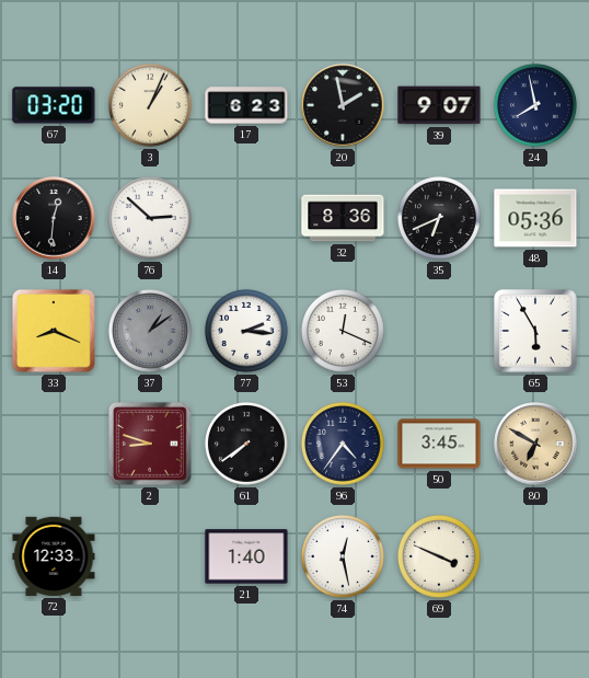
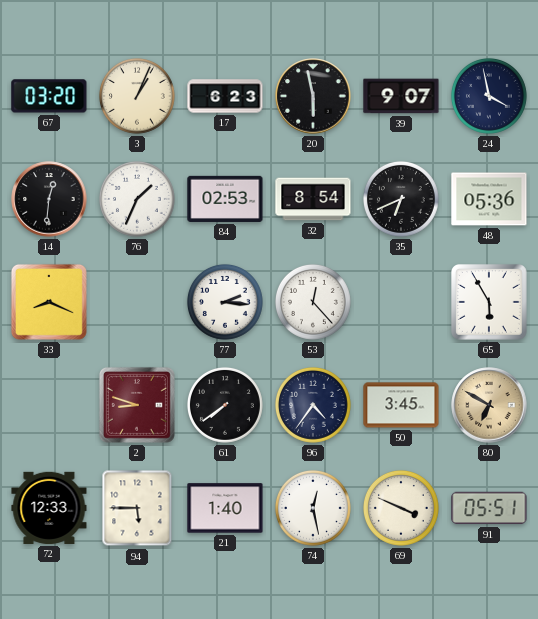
20: 1:58 -> 5:58
24: 7:58 -> 3:58
76: 2:52 -> 1:34
84: none -> 02:53
32: 8:36 -> 8:54
37: 1:09 -> none
53: 12:19 -> 12:23
94: none -> 5:45
91: none -> 05:51
